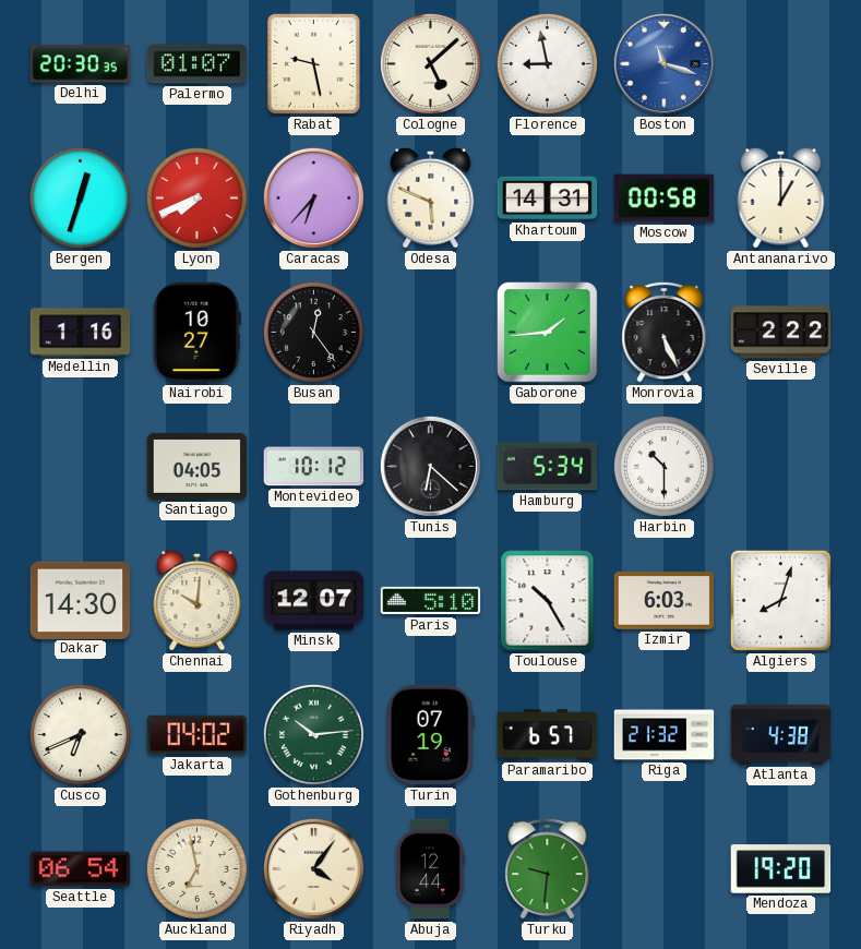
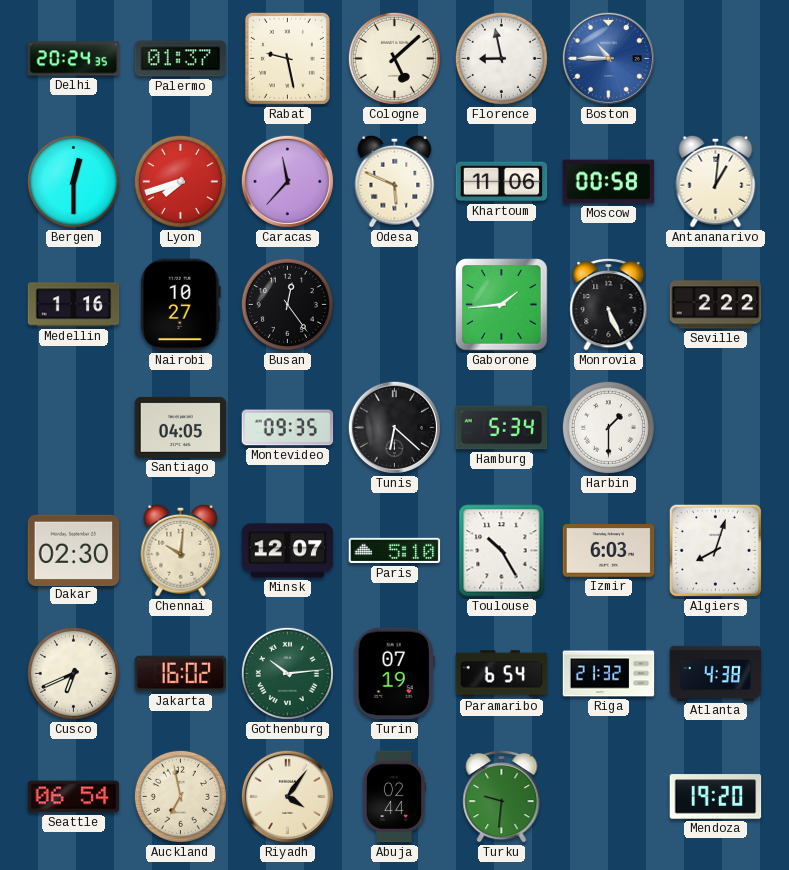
Delhi: 20:30 -> 20:24
Palermo: 01:07 -> 01:37
Boston: 11:18 -> 10:45
Bergen: 12:33 -> 12:30
Lyon: 7:41 -> 7:42
Caracas: 6:37 -> 11:37
Khartoum: 14:31 -> 11:06
Antananarivo: 1:00 -> 1:01
Montevideo: 10:12 -> 09:35
Harbin: 10:30 -> 1:30
Dakar: 14:30 -> 02:30
Jakarta: 04:02 -> 16:02
Paramaribo: 6:57 -> 6:54
Abuja: 12:44 -> 02:44
